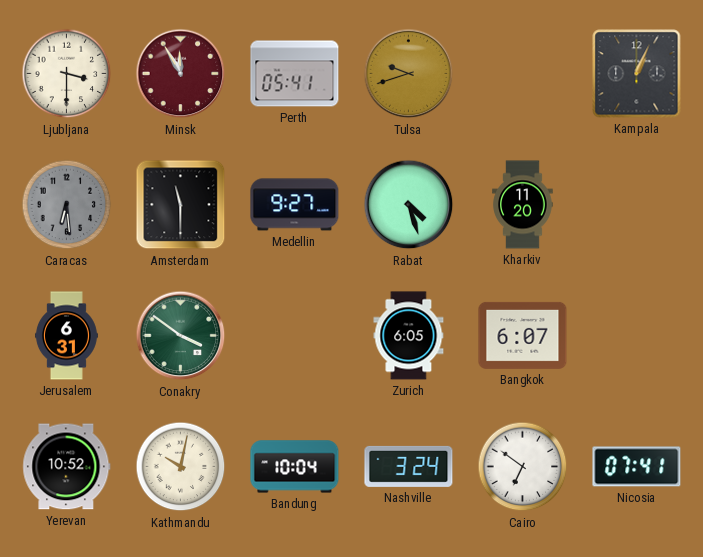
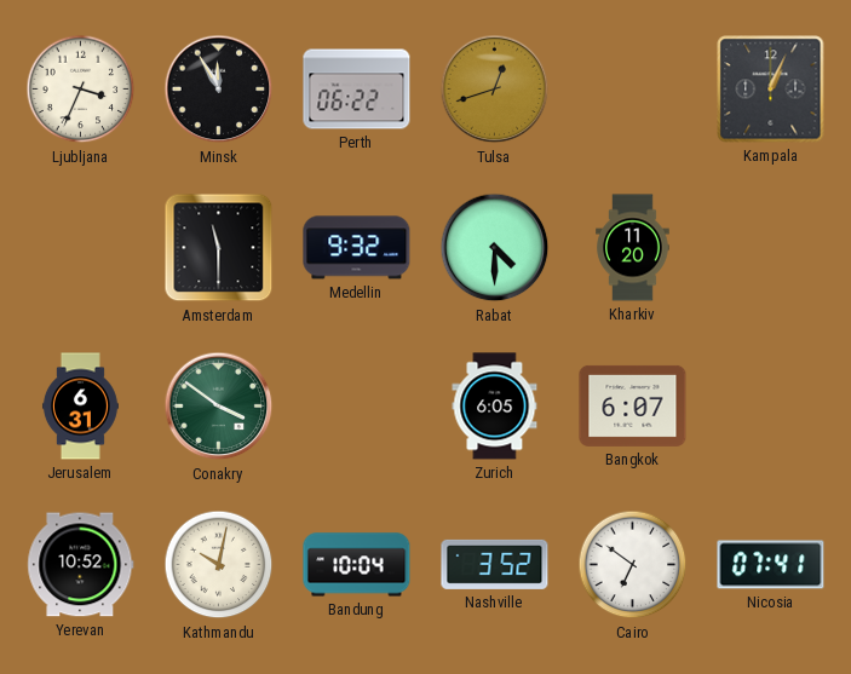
Ljubljana: 3:30 -> 3:34
Minsk dial: burgundy -> black
Perth: 05:41 -> 06:22
Tulsa: 9:42 -> 12:42
Caracas: 6:29 -> none
Medellin: 9:27 -> 9:32
Rabat: 4:27 -> 4:30
Nashville: 3:24 -> 3:52
